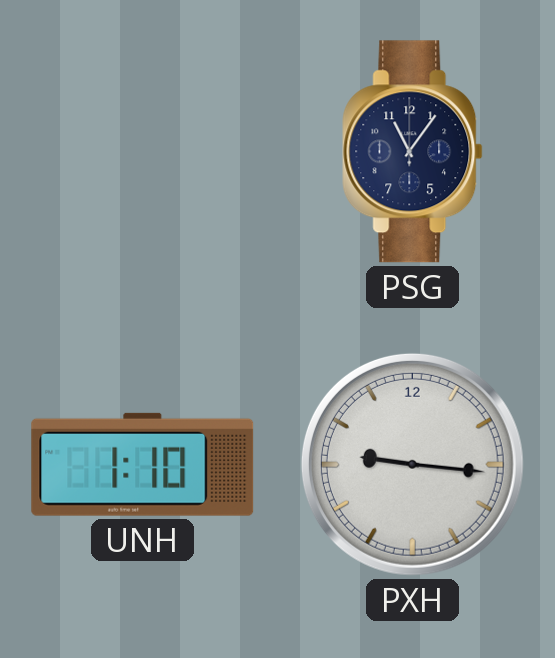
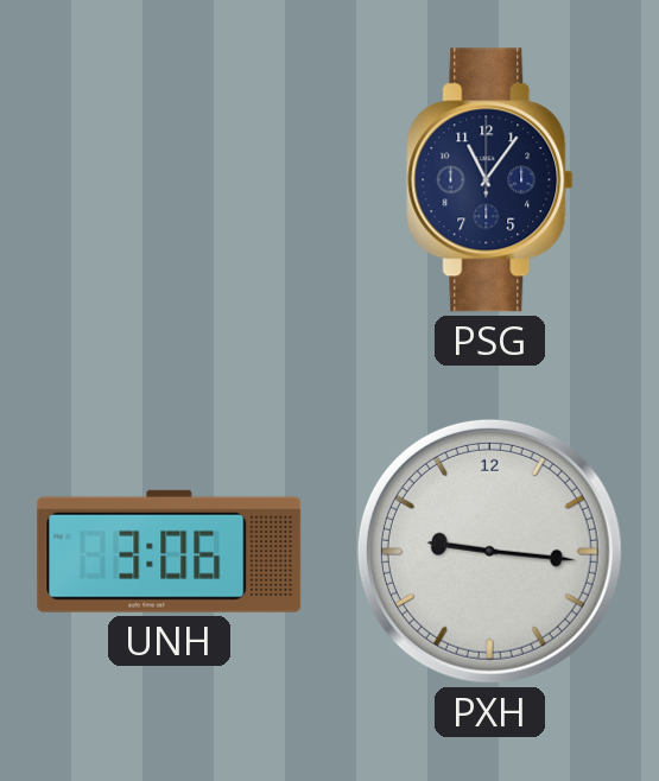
UNH: 1:10 -> 3:06
